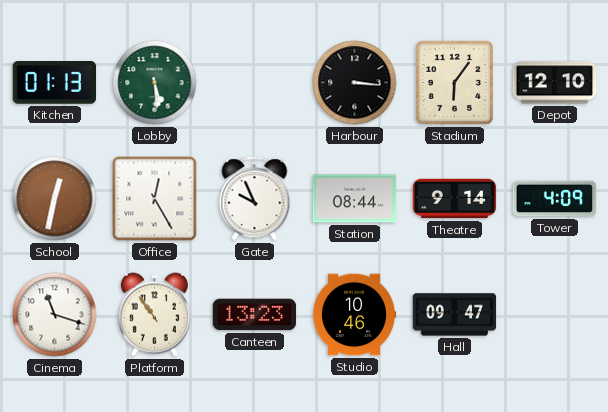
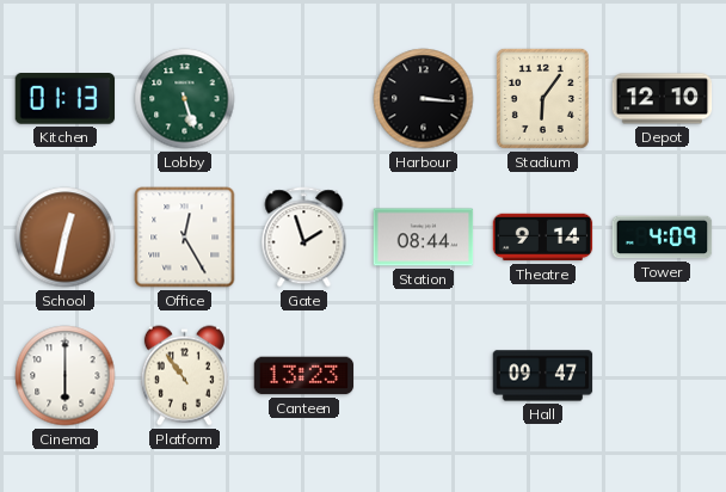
Lobby: 5:29 -> 5:27
Gate: 9:56 -> 1:57
Cinema: 11:18 -> 6:00
Studio: 10:46 -> none
